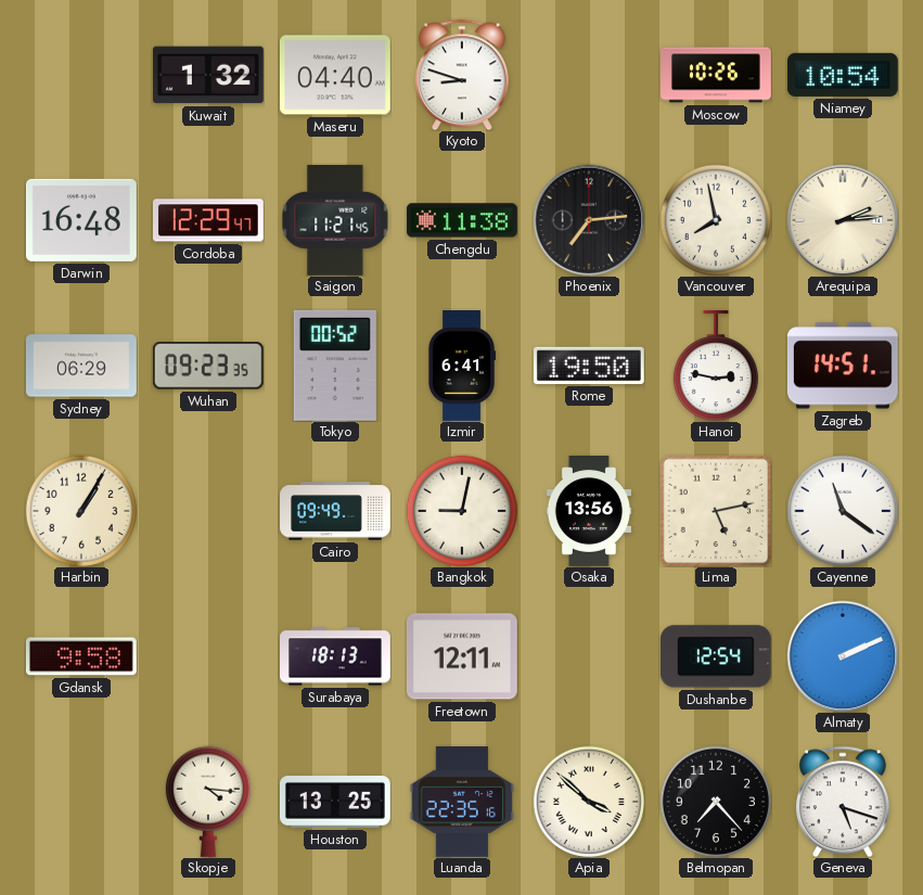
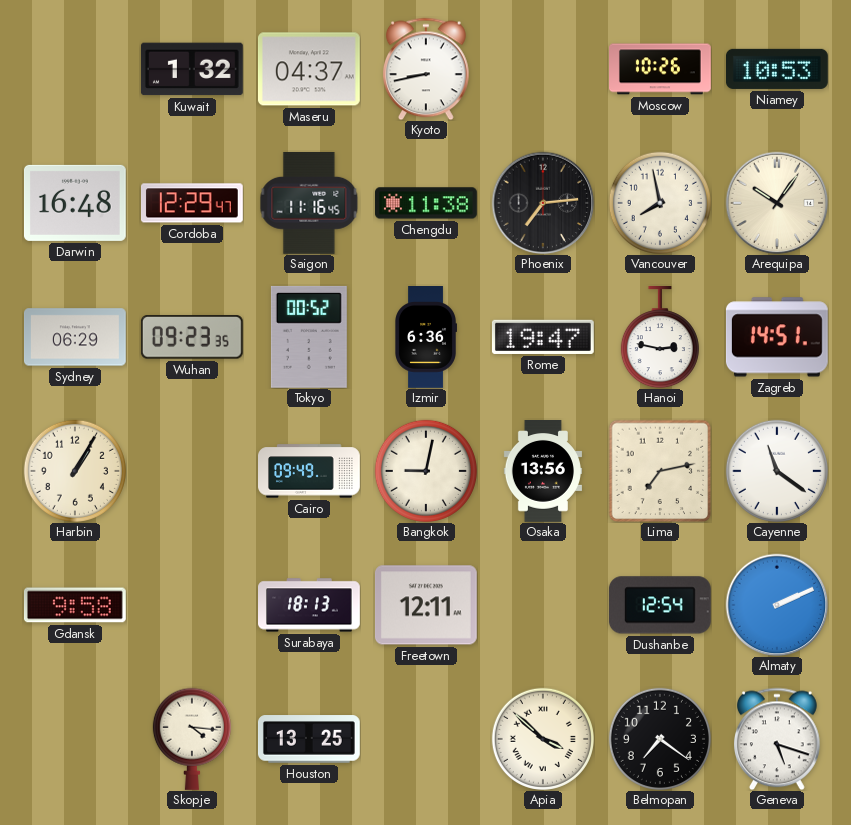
Maseru: 04:40 -> 04:37
Kyoto: 8:48 -> 8:43
Niamey: 10:54 -> 10:53
Saigon: 11:21 -> 11:16
Arequipa: 2:14 -> 10:06
Izmir: 6:41 -> 6:36
Rome: 19:50 -> 19:47
Lima: 5:13 -> 7:13
Luanda: 22:35 -> none
Belmopan: 7:23 -> 7:21
